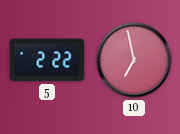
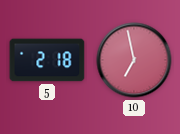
5: 2:22 -> 2:18
